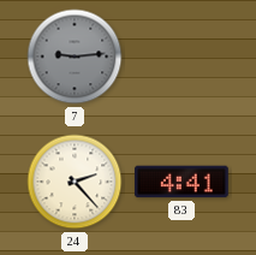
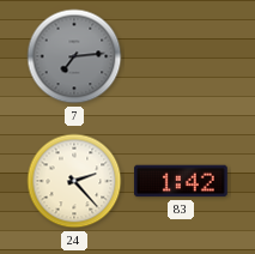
7: 9:14 -> 7:14
83: 4:41 -> 1:42
